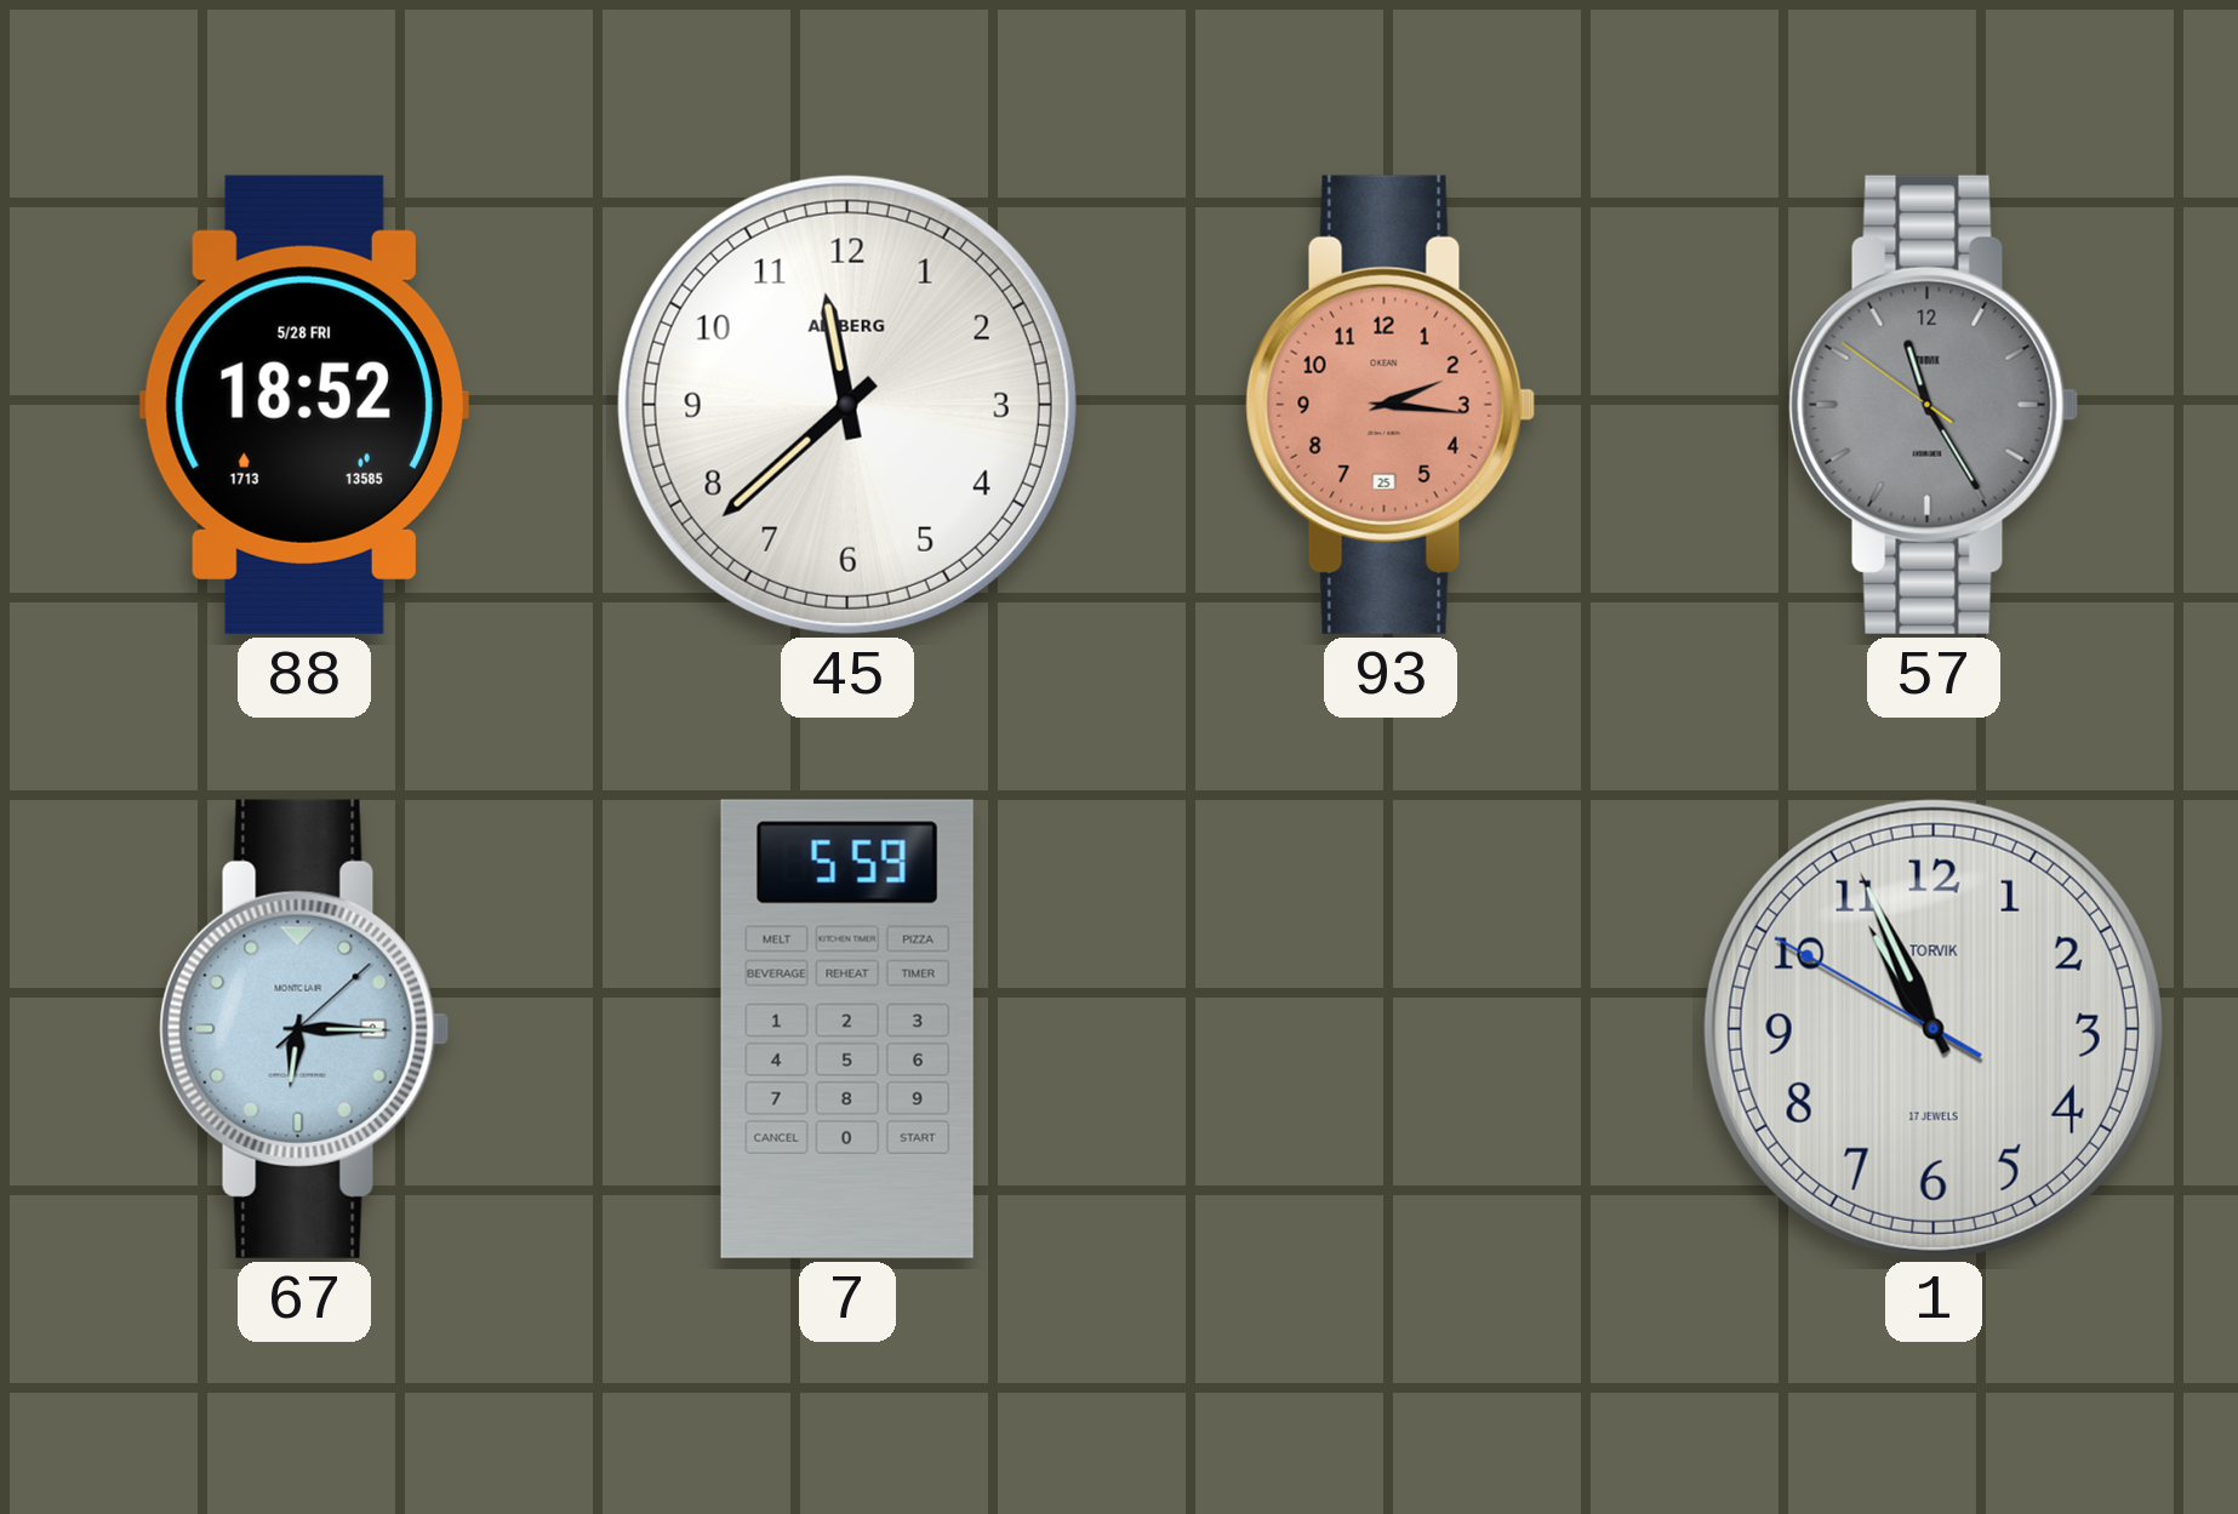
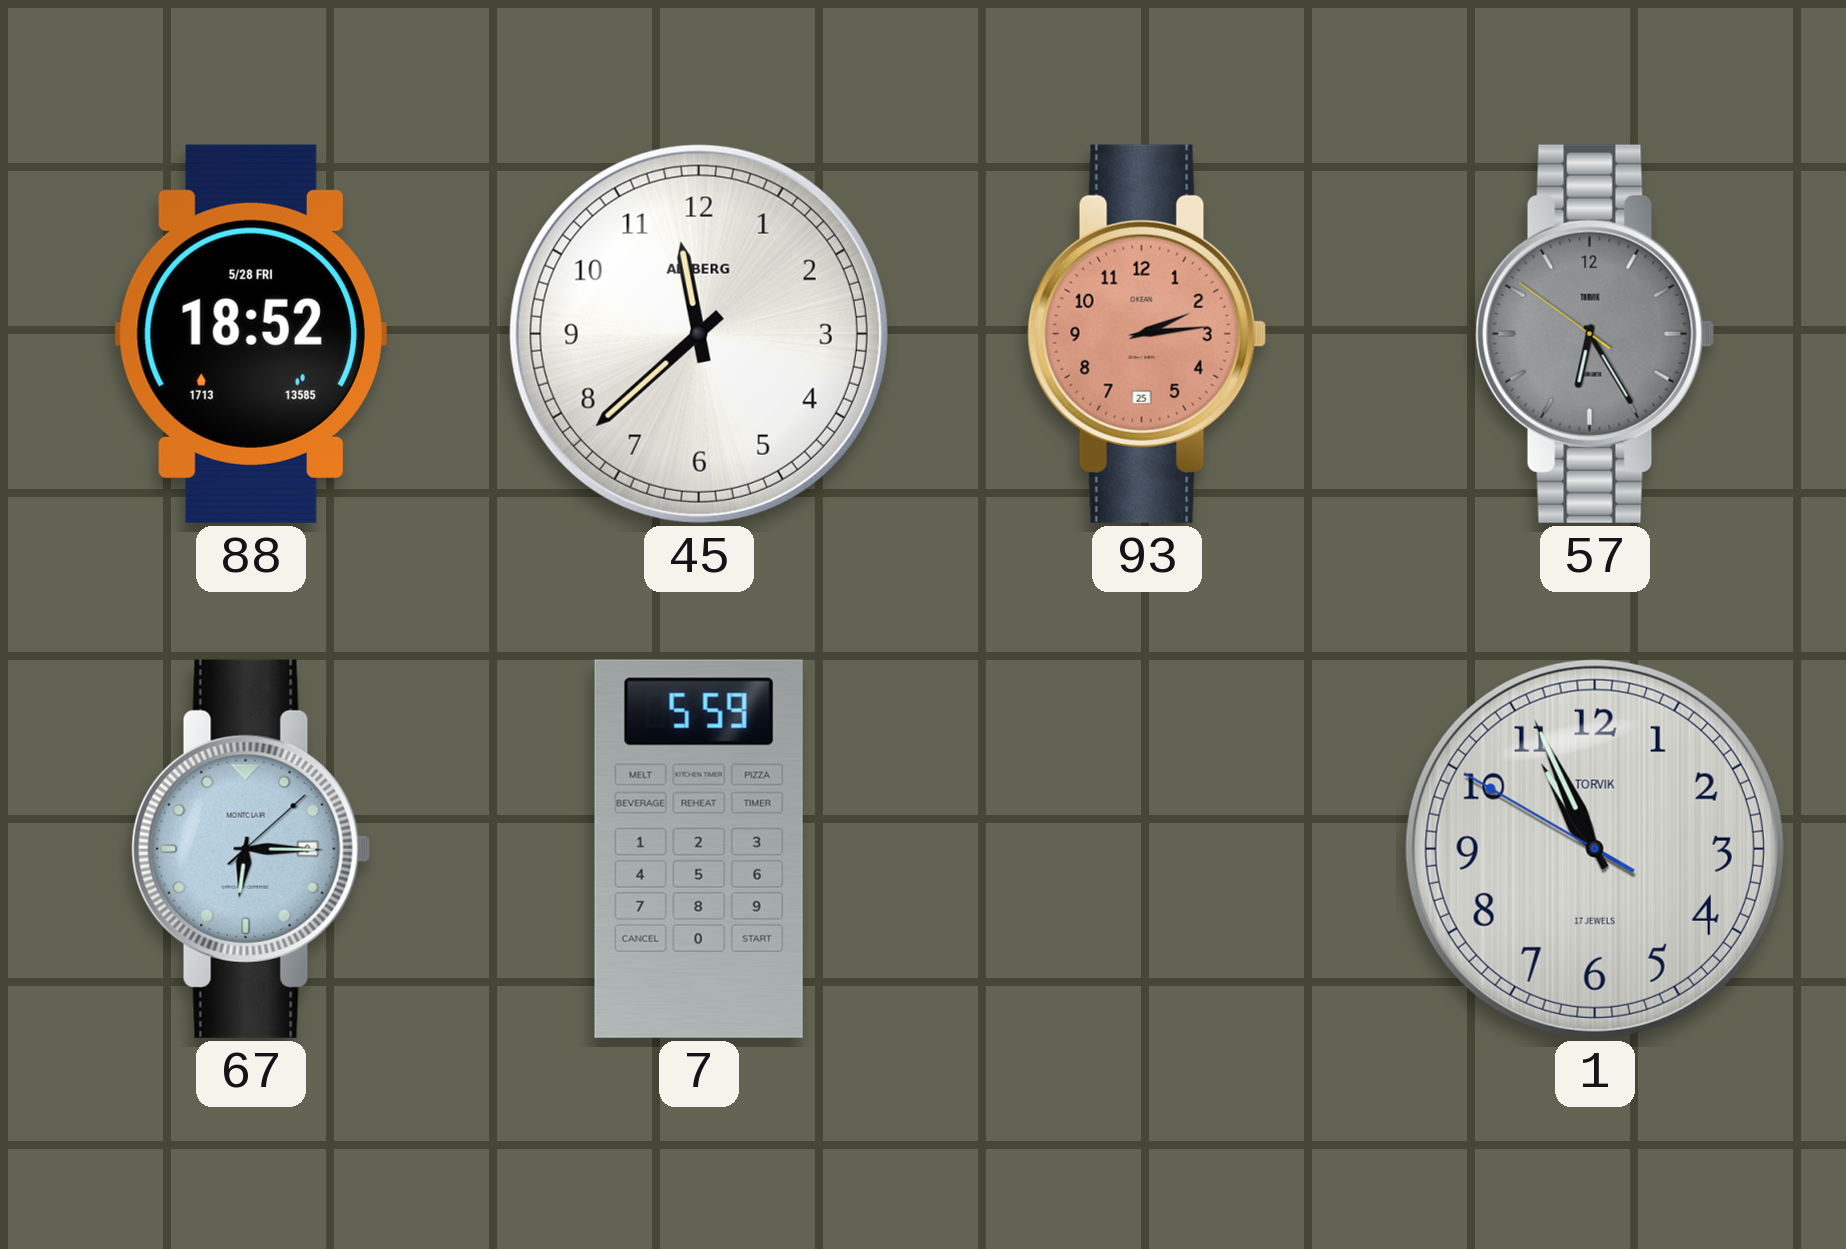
93: 2:16 -> 2:14
57: 11:24 -> 6:24
